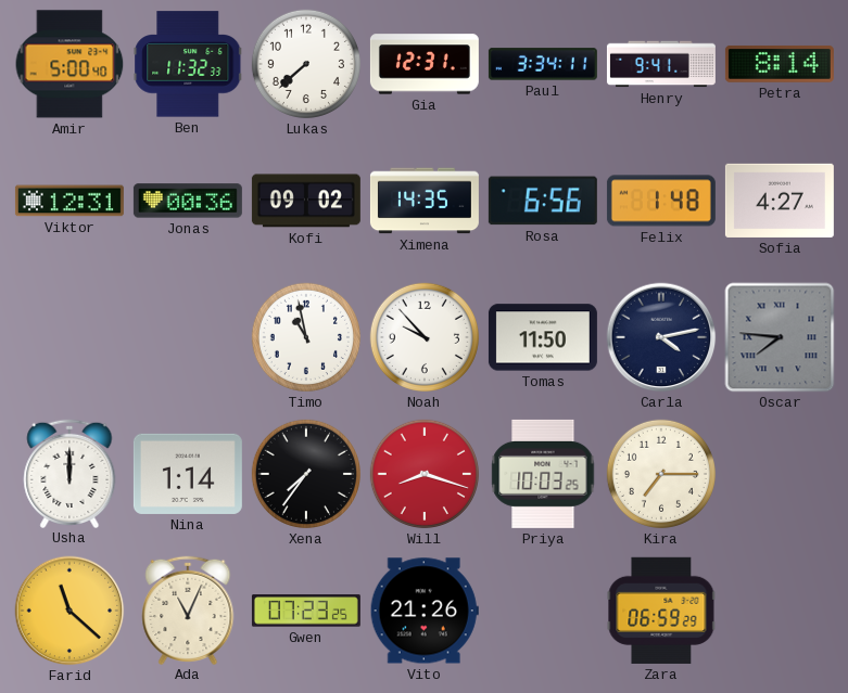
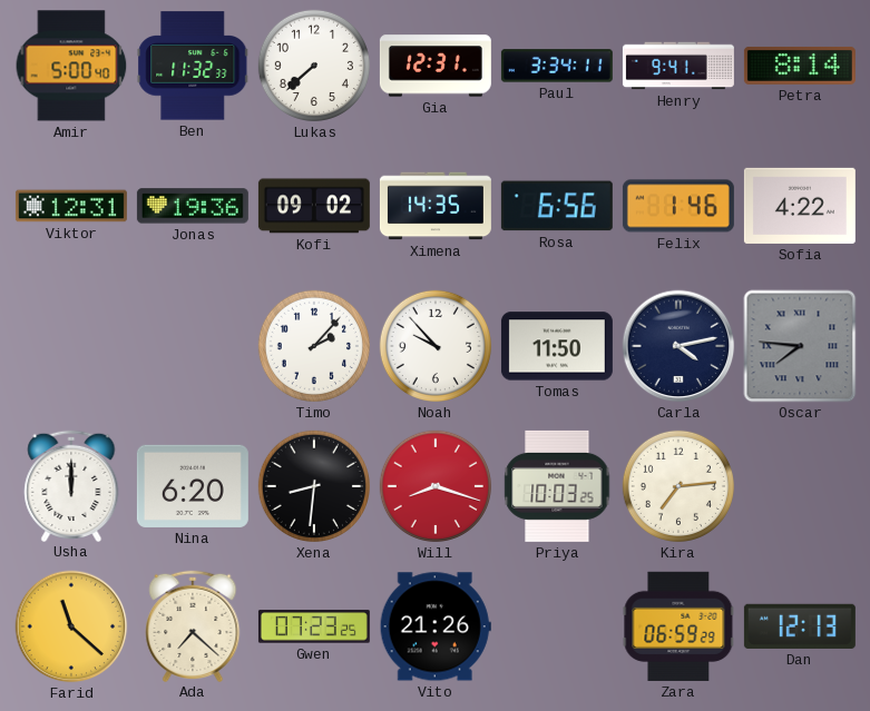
Jonas: 00:36 -> 19:36
Felix: 1:48 -> 1:46
Sofia: 4:27 -> 4:22
Timo: 10:58 -> 2:07
Nina: 1:14 -> 6:20
Xena: 7:36 -> 8:31
Kira: 7:15 -> 7:14
Ada: 11:04 -> 7:22
Dan: none -> 12:13
